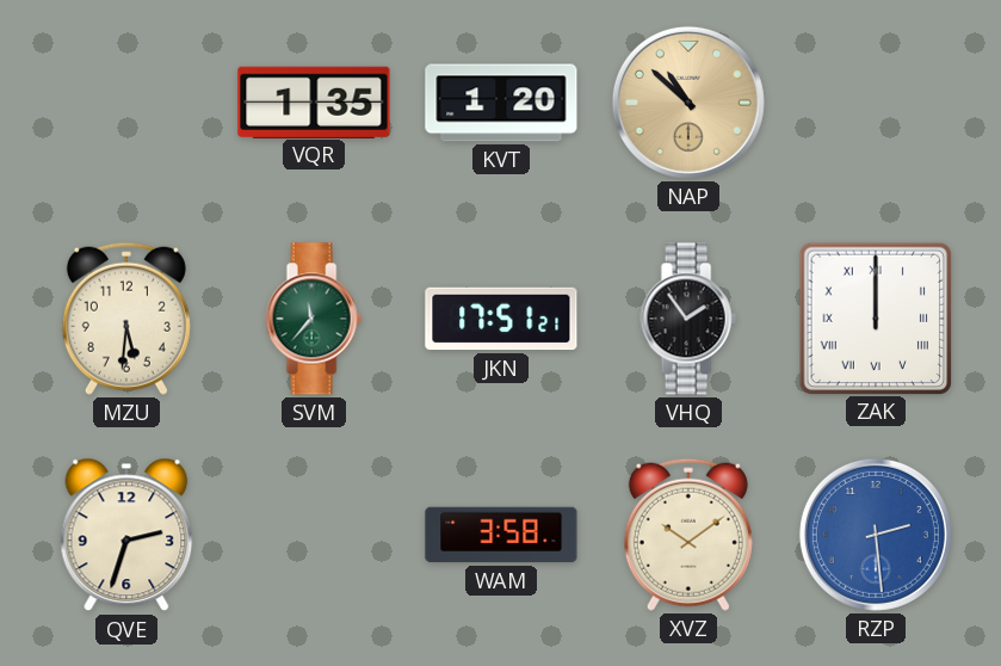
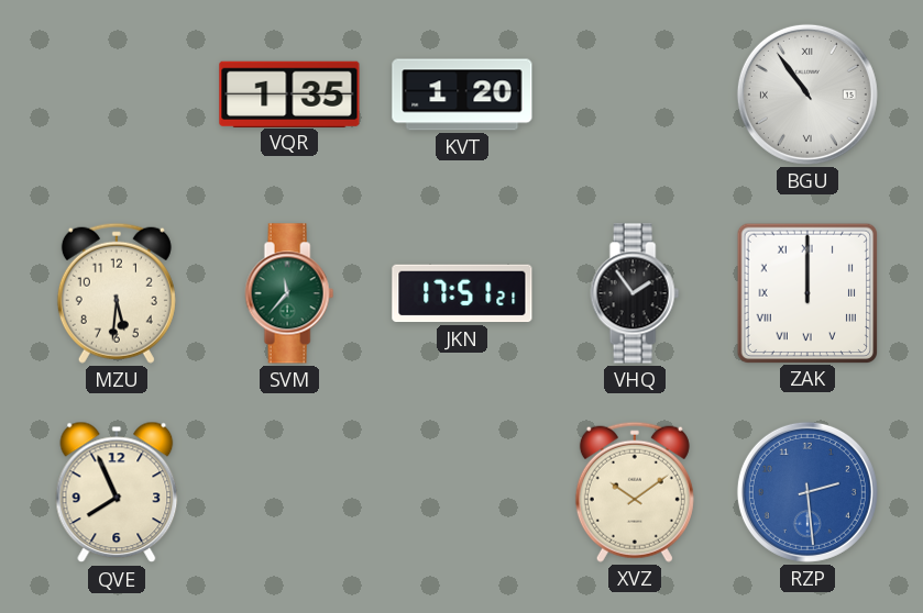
NAP: 10:52 -> none
BGU: none -> 10:54
QVE: 2:33 -> 7:56
WAM: 3:58 -> none
